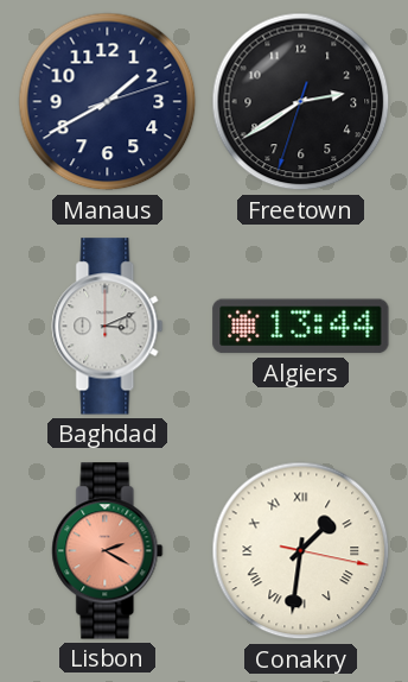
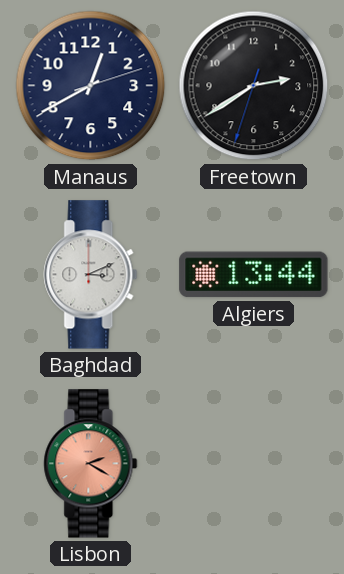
Manaus: 1:40 -> 12:40
Conakry: 1:31 -> none
